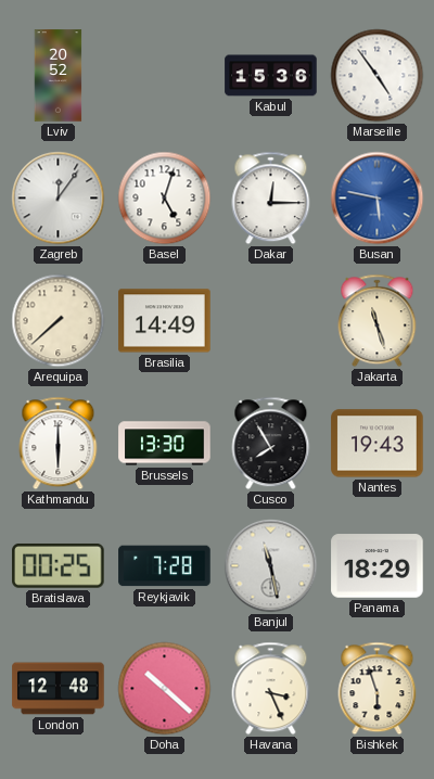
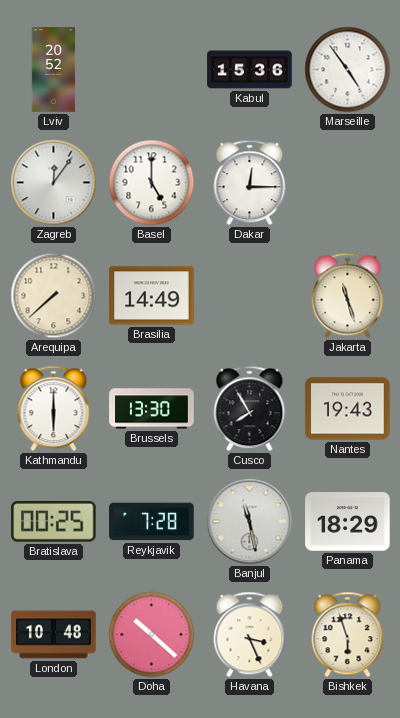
Basel: 5:03 -> 5:00
Busan: 5:47 -> none
London: 12:48 -> 10:48
